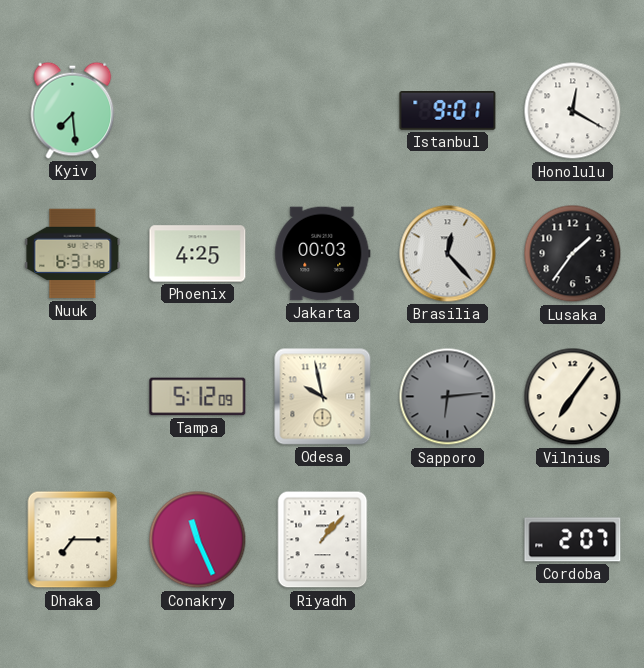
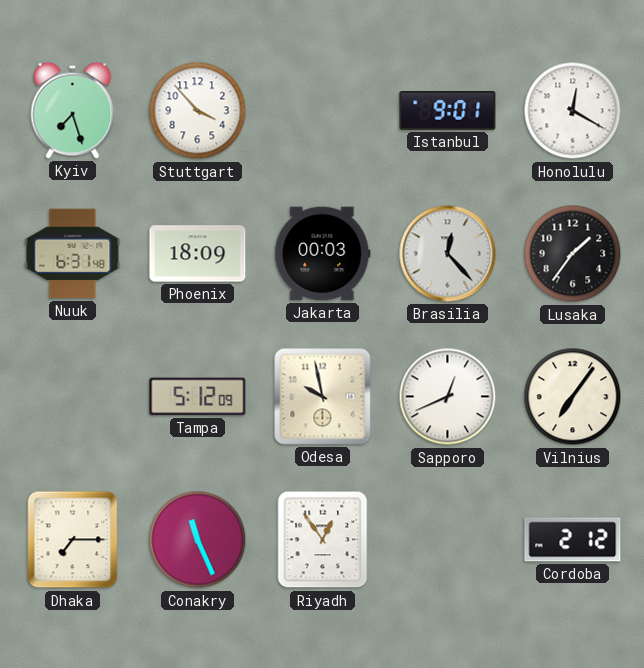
Kyiv: 7:29 -> 7:27
Stuttgart: none -> 3:53
Phoenix: 4:25 -> 18:09
Sapporo: 6:14 -> 12:41
Sapporo dial: grey -> white
Riyadh: 1:07 -> 12:54
Cordoba: 2:07 -> 2:12
